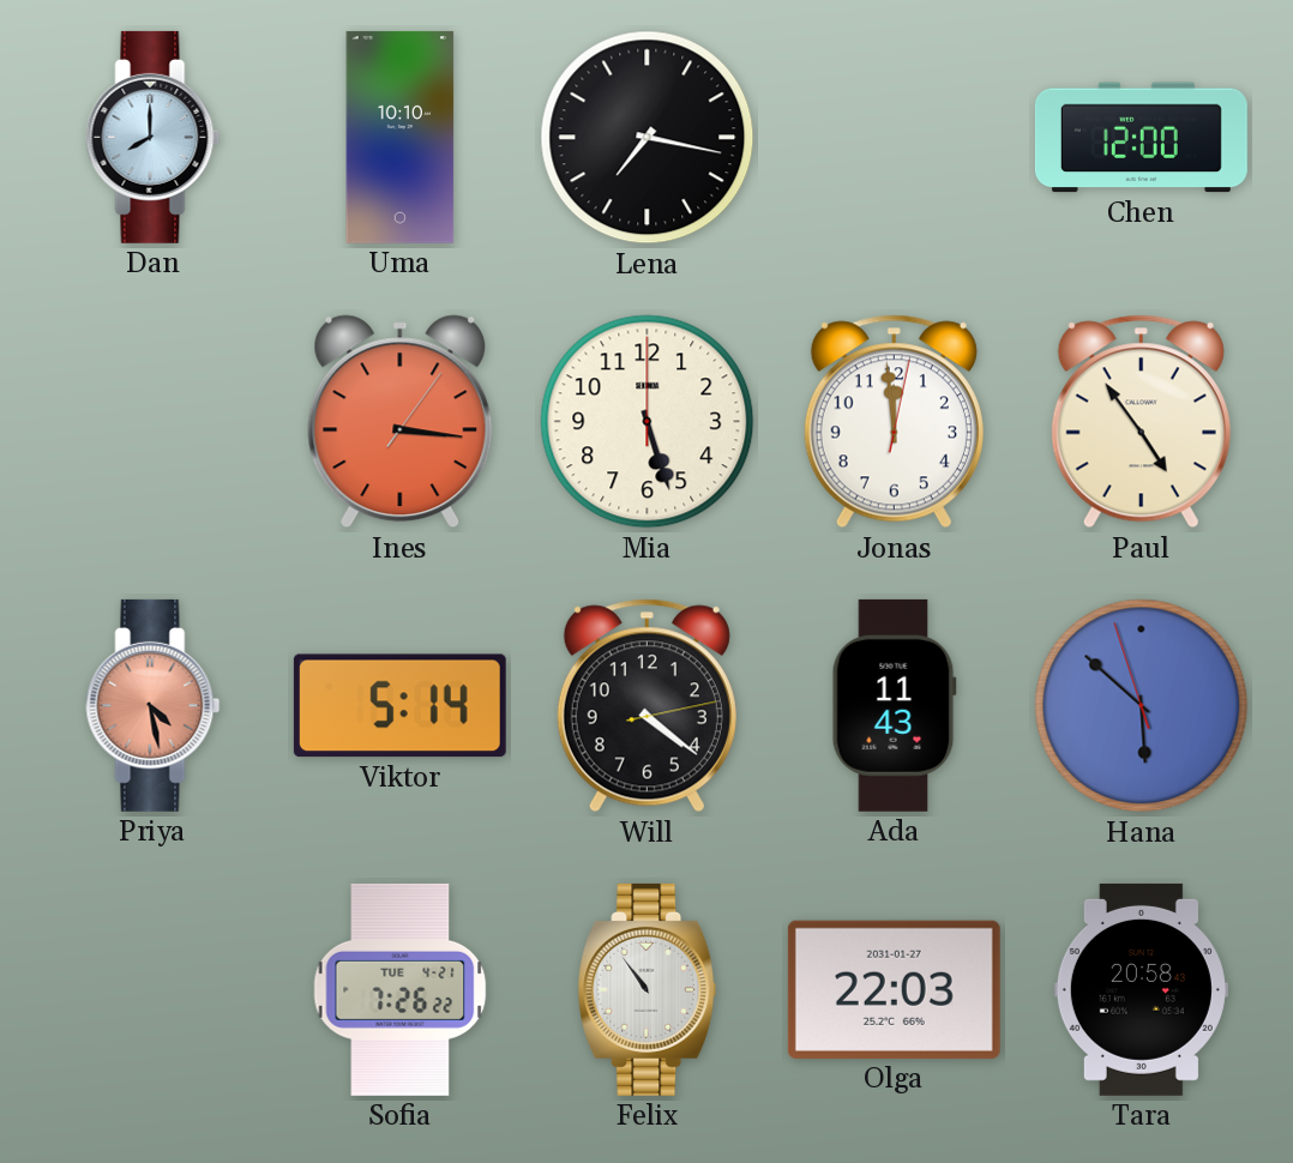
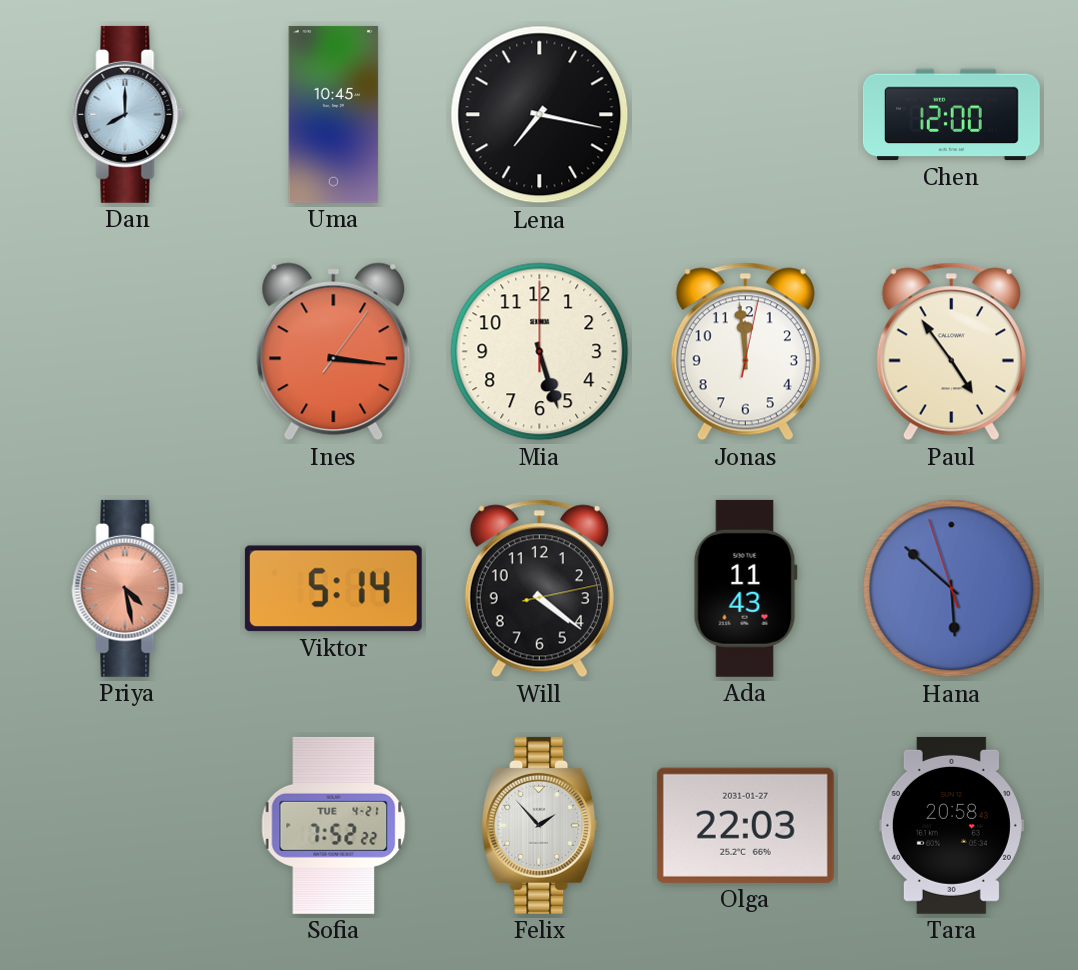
Uma: 10:10 -> 10:45
Sofia: 7:26 -> 7:52
Felix: 10:54 -> 1:53
